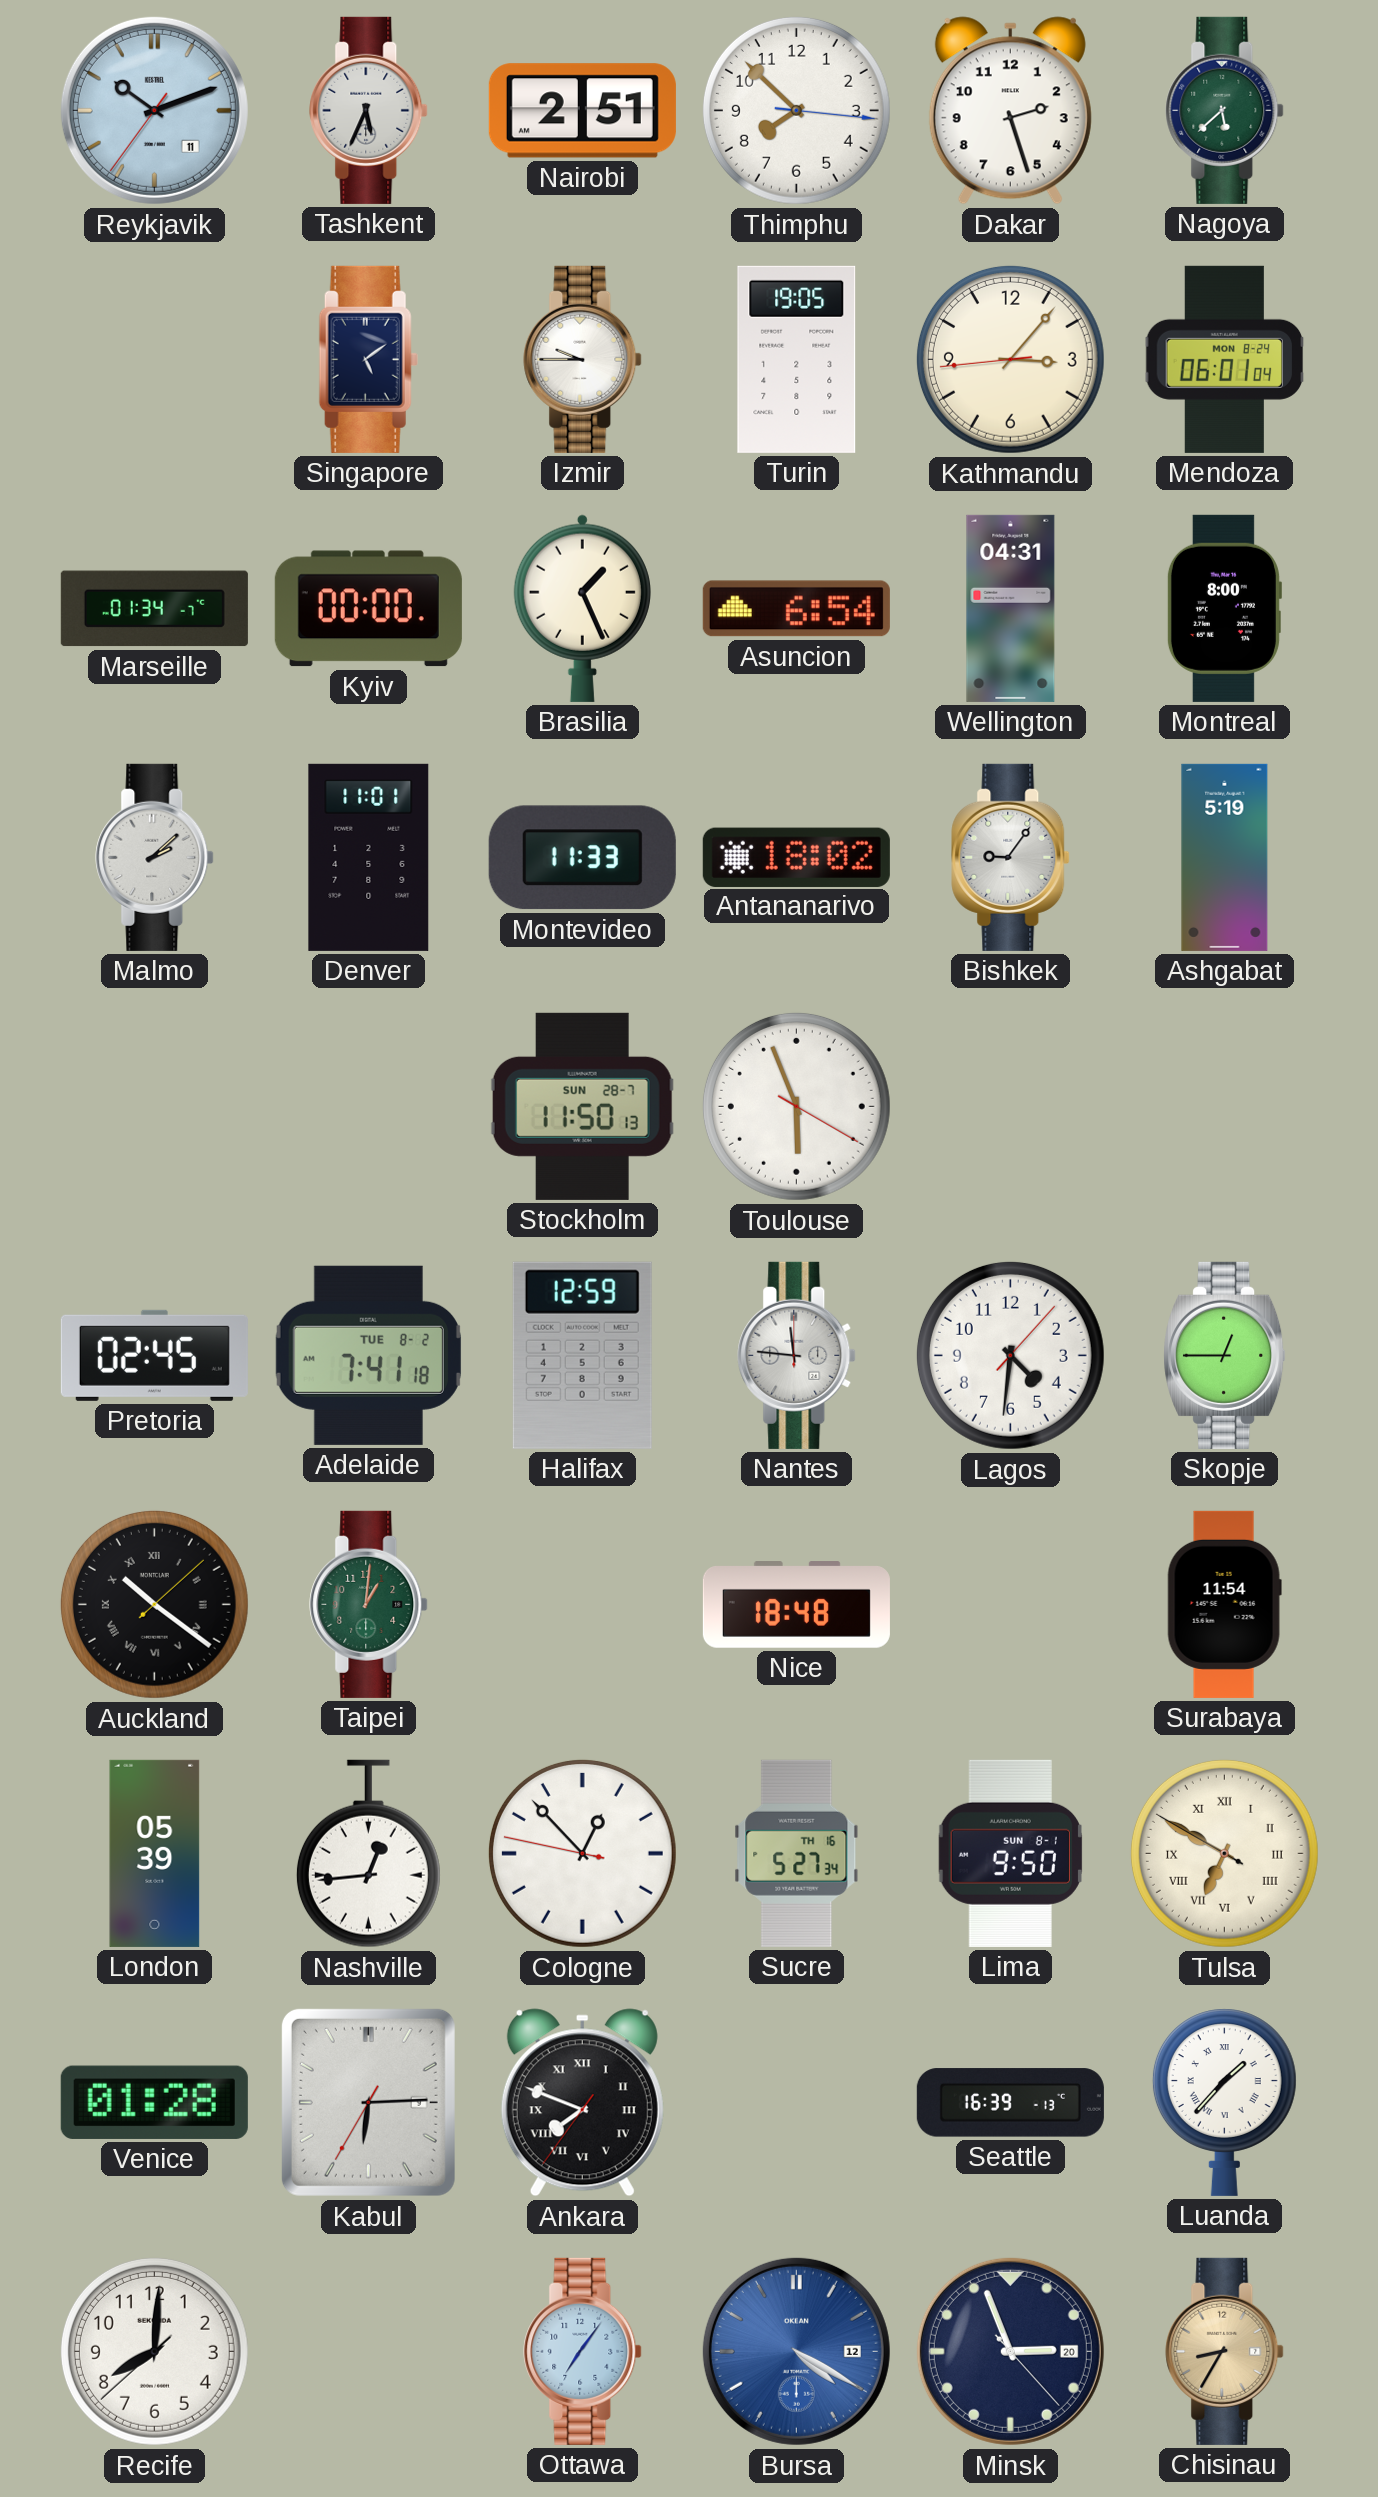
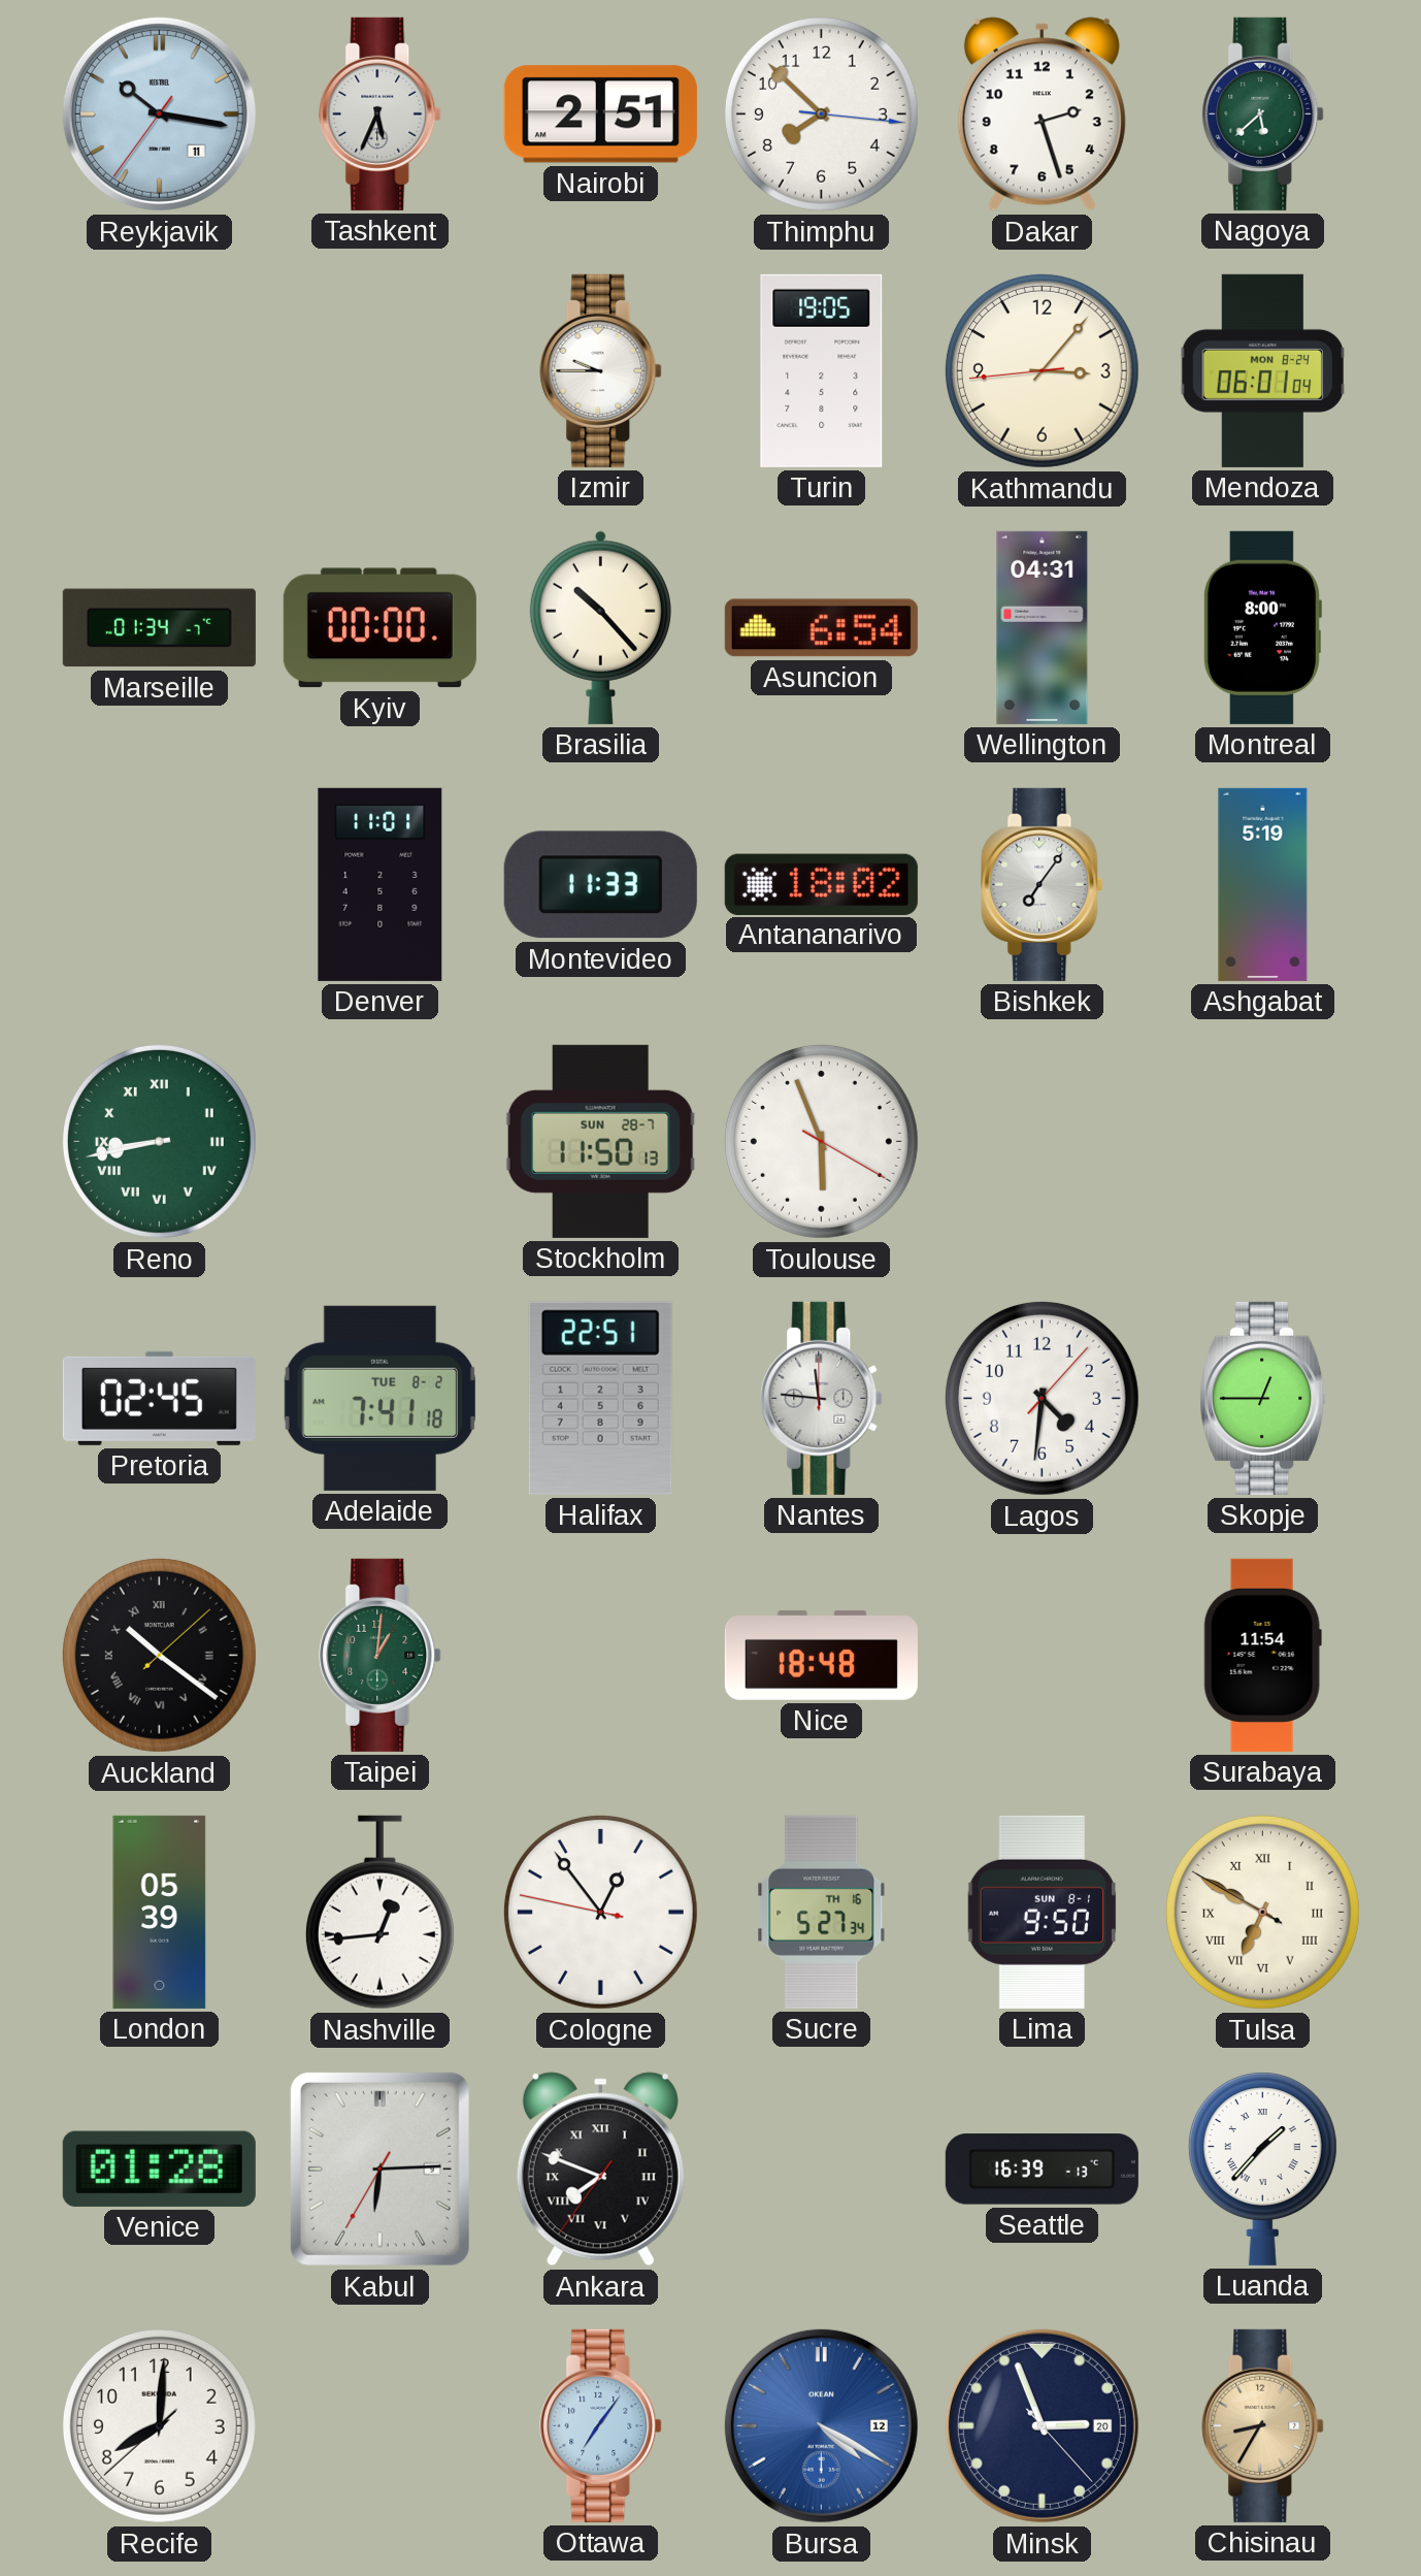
Reykjavik: 10:11 -> 10:16
Singapore: 5:09 -> none
Brasilia: 1:26 -> 10:23
Malmo: 2:08 -> none
Bishkek: 9:06 -> 7:06
Reno: none -> 8:43
Halifax: 12:59 -> 22:51
Cologne: 12:52 -> 12:53
